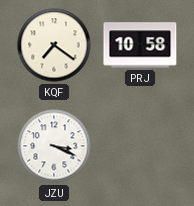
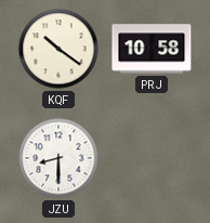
KQF: 7:21 -> 10:21
JZU: 3:19 -> 8:30
